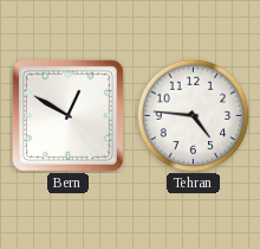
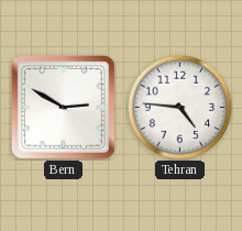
Bern: 12:50 -> 2:50
